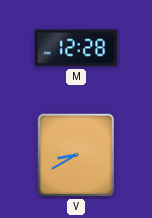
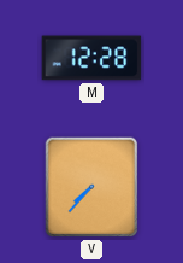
V: 8:40 -> 7:37
